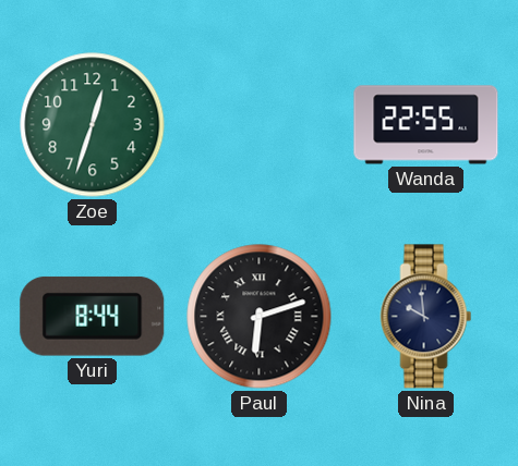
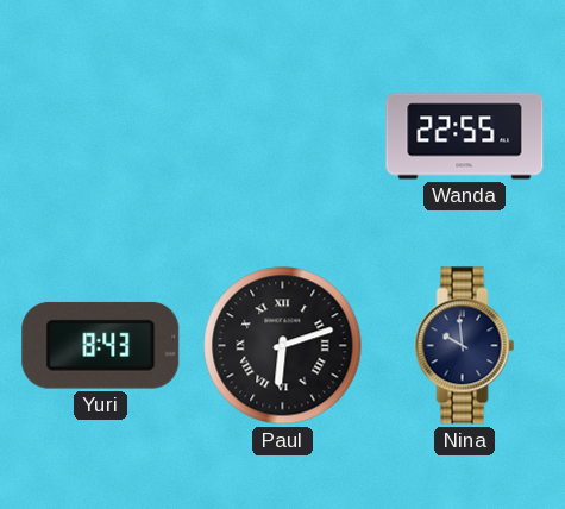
Zoe: 12:33 -> none
Yuri: 8:44 -> 8:43
